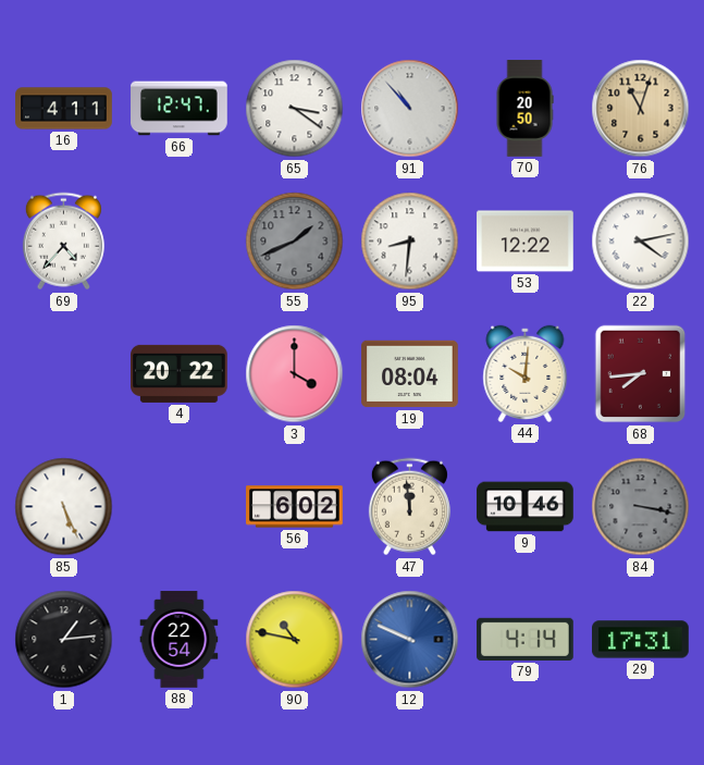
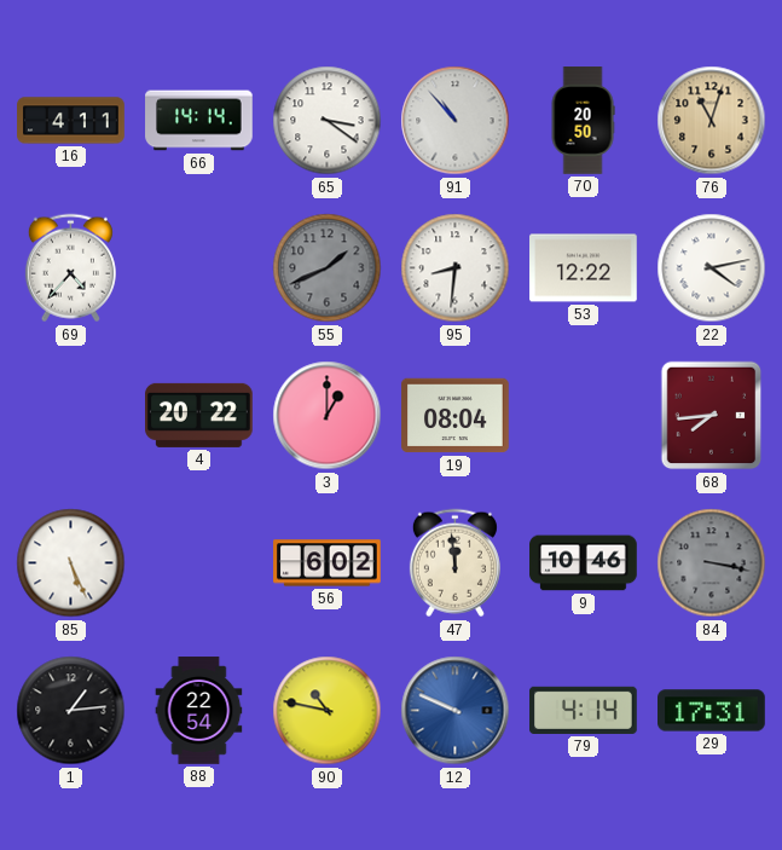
66: 12:47 -> 14:14
3: 4:00 -> 1:00
44: 10:01 -> none
